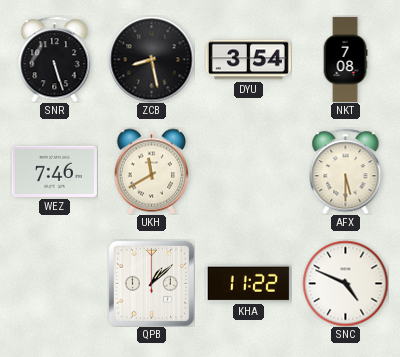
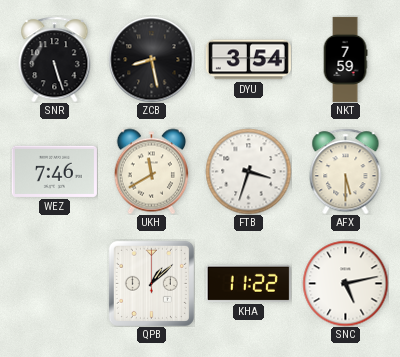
NKT: 7:08 -> 7:59
FTB: none -> 3:33
SNC: 4:49 -> 5:13
